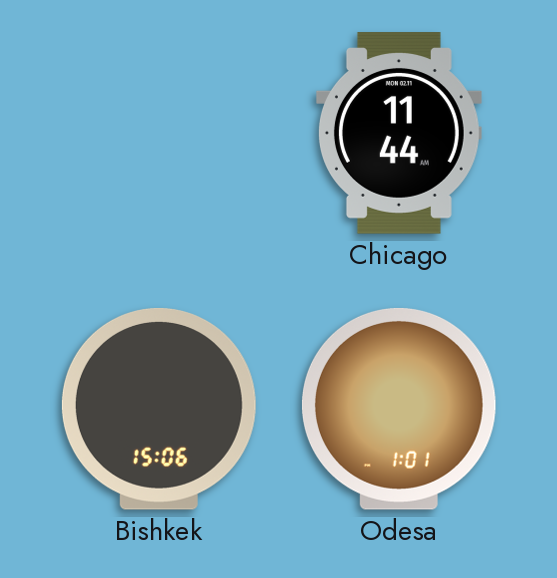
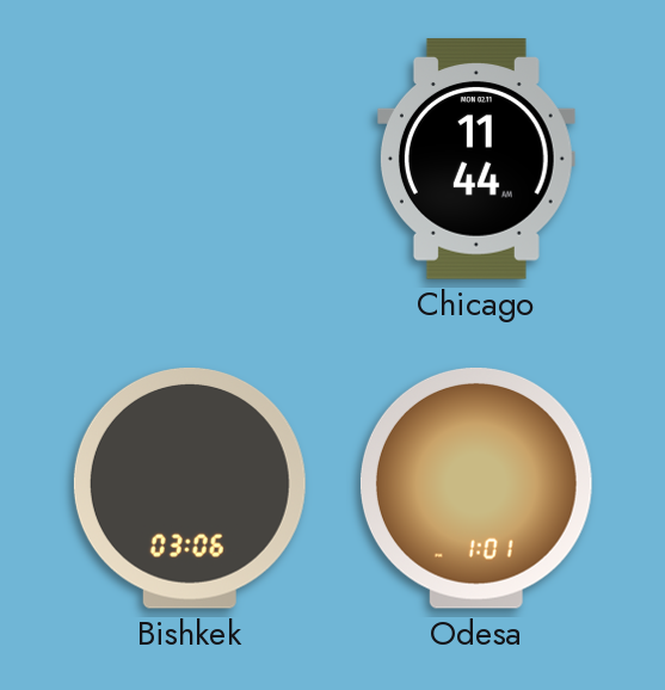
Bishkek: 15:06 -> 03:06
